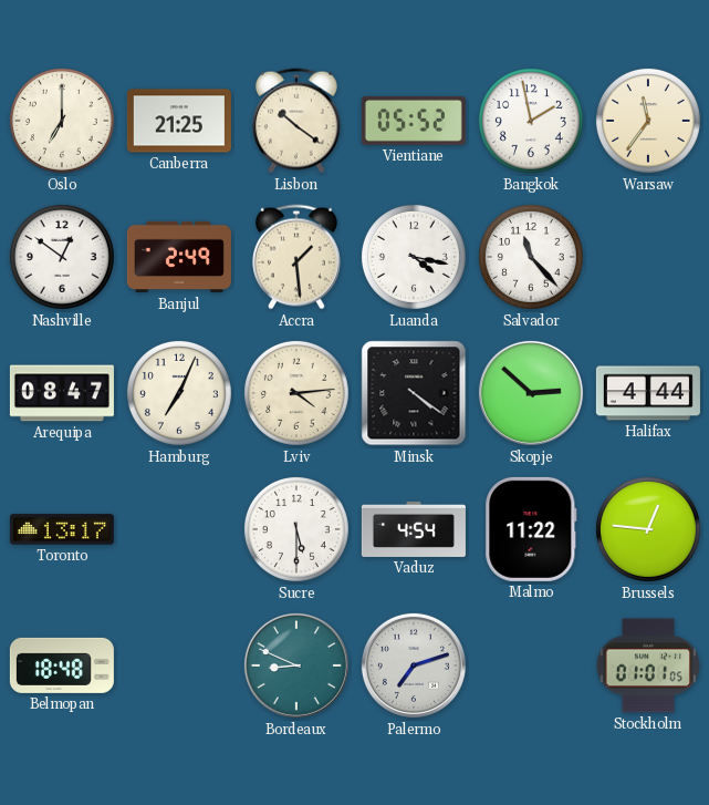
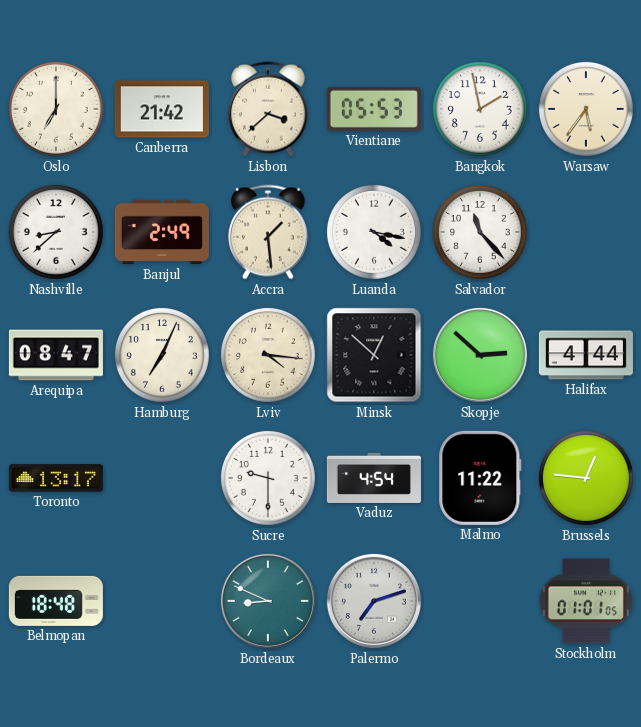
Canberra: 21:25 -> 21:42
Lisbon: 10:21 -> 3:38
Vientiane: 05:52 -> 05:53
Warsaw: 11:36 -> 5:36
Nashville: 12:51 -> 8:38
Lviv: 4:14 -> 4:16
Minsk: 4:21 -> 12:52
Sucre: 5:30 -> 9:30
